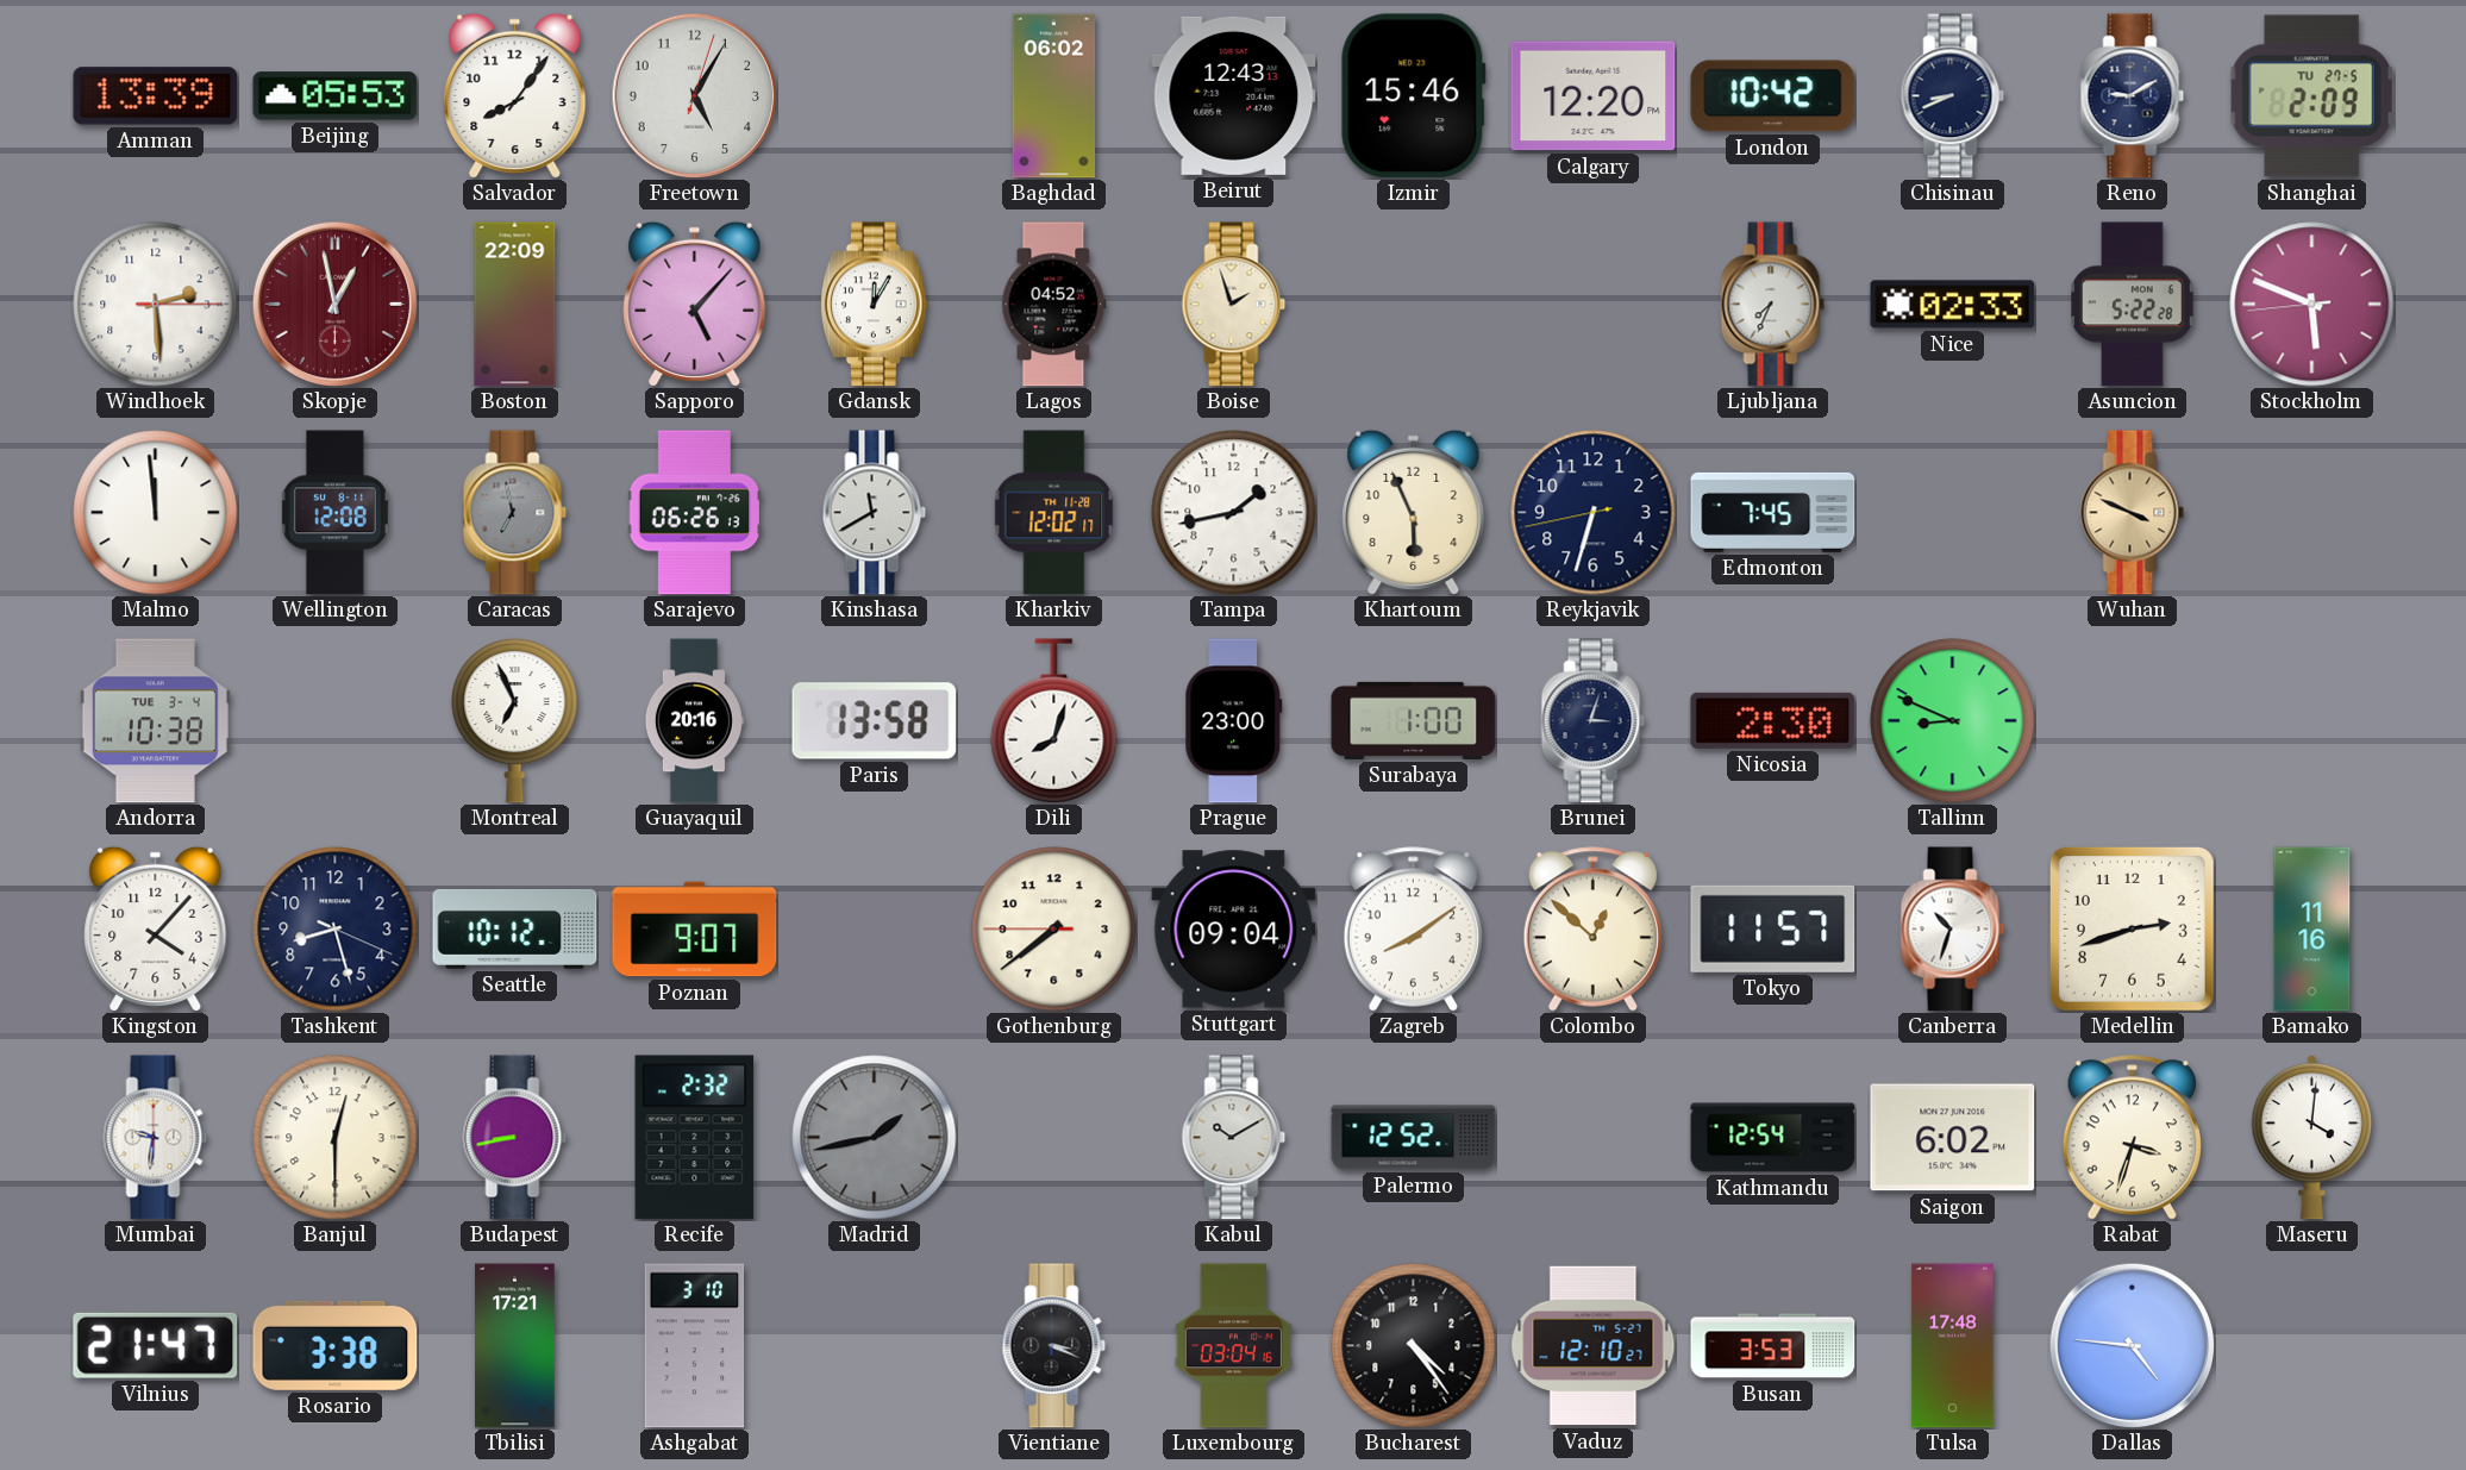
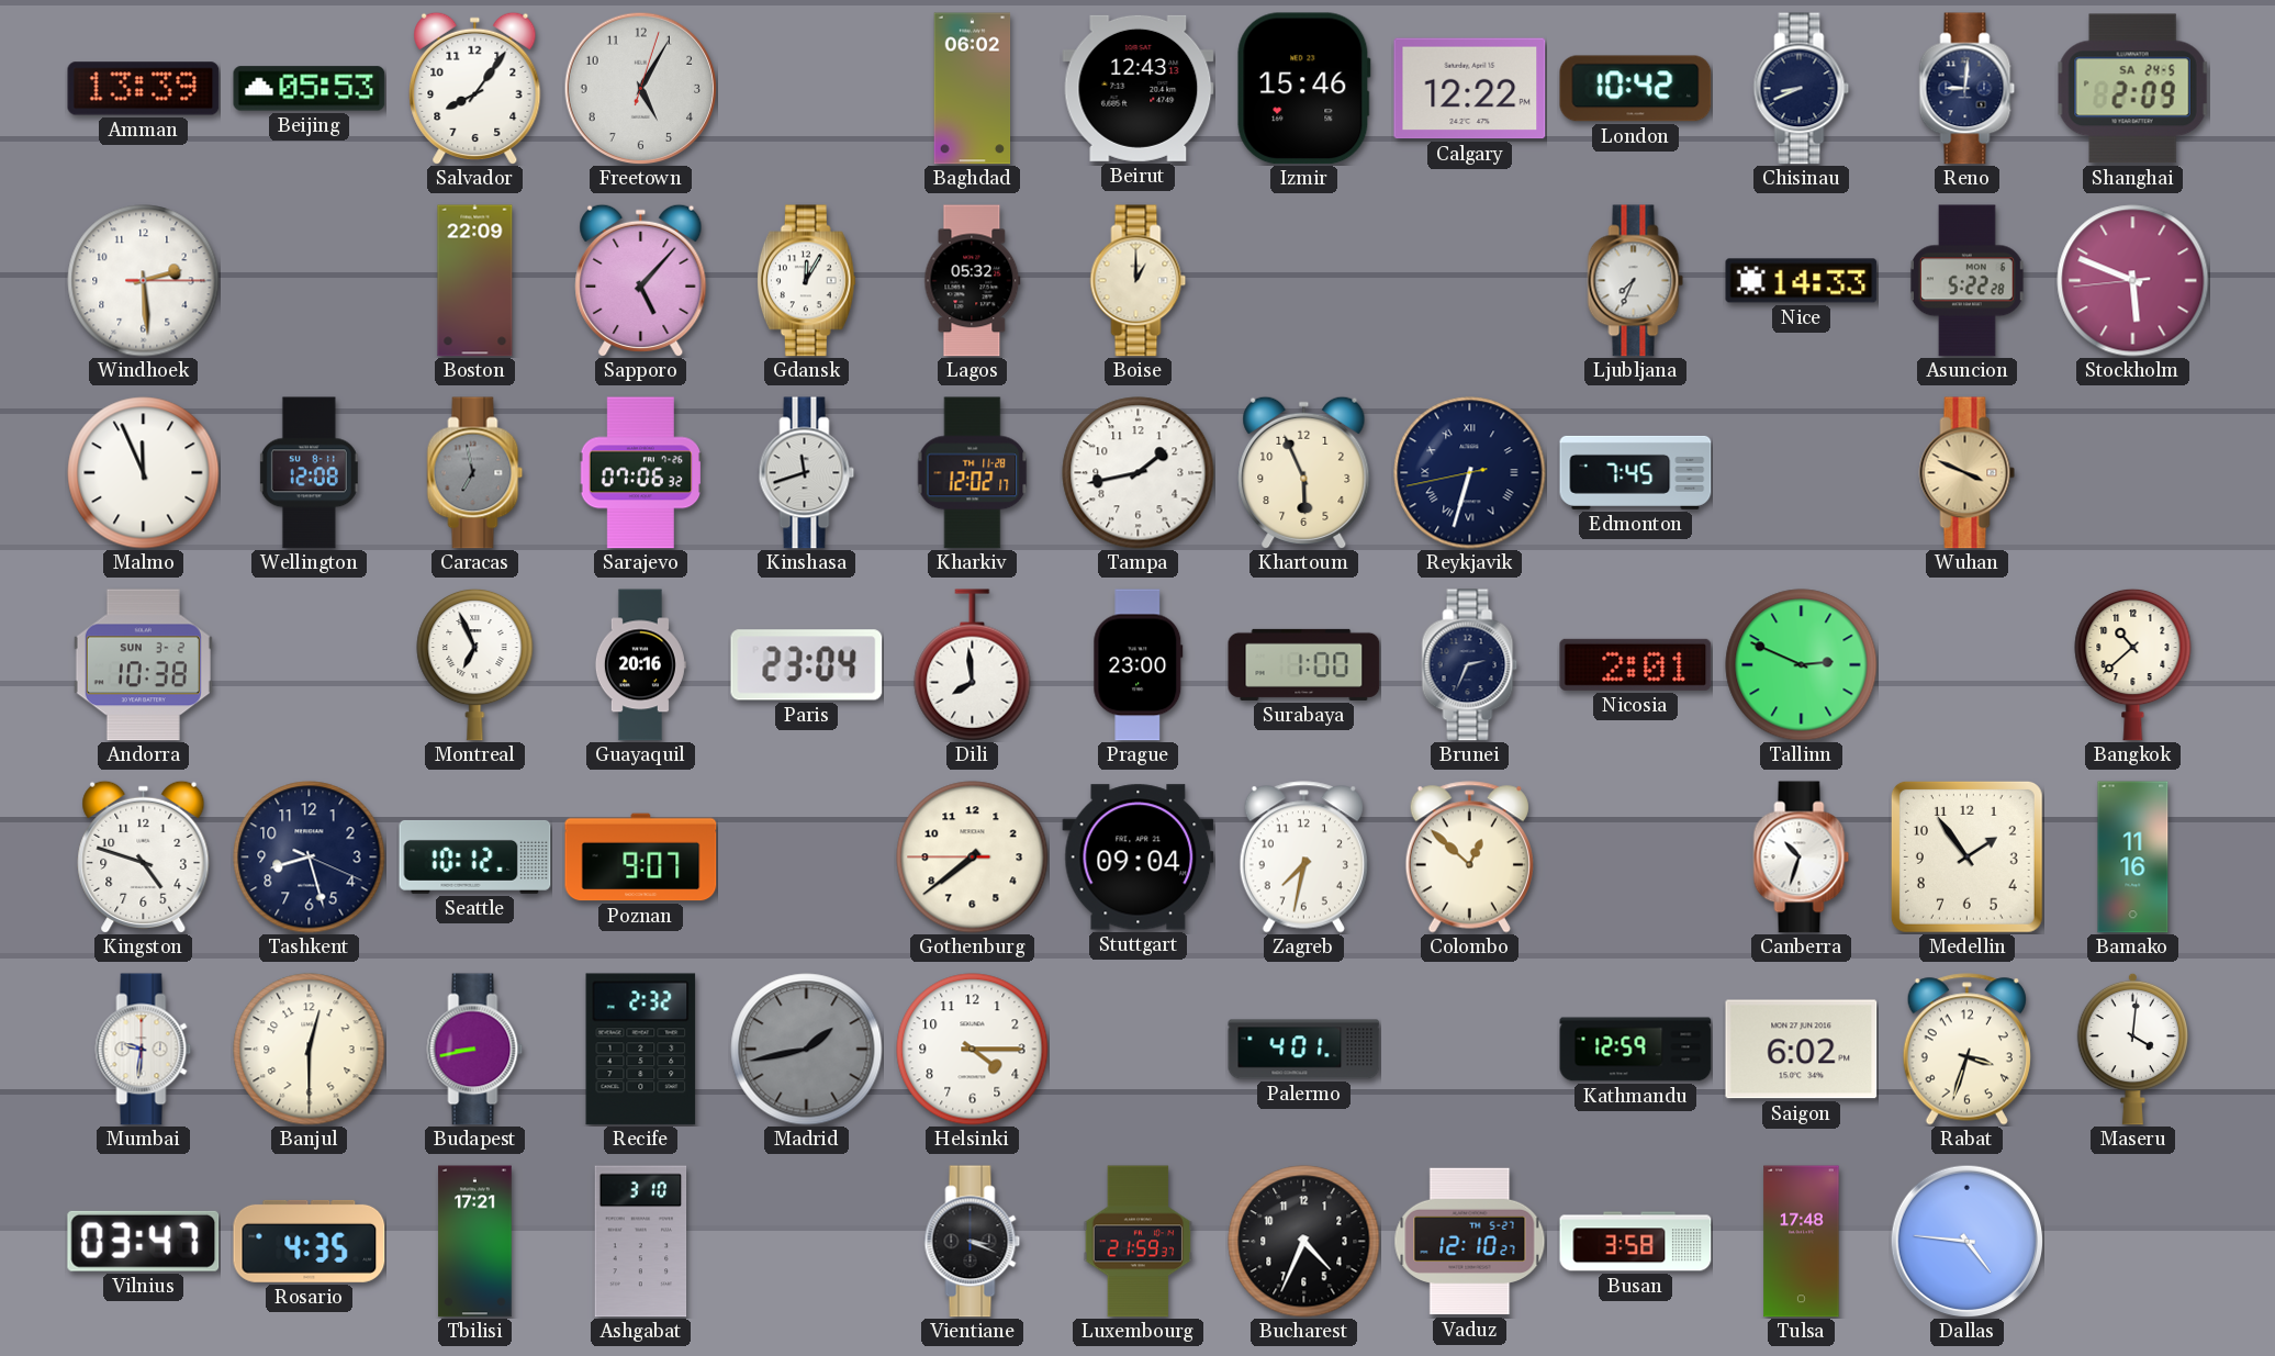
Calgary: 12:20 -> 12:22
Reno: 9:10 -> 9:01
Shanghai date: TU 27-5 -> SA 24-5
Skopje: 12:58 -> none
Lagos: 04:52 -> 05:32
Boise: 1:57 -> 1:00
Nice: 02:33 -> 14:33
Malmo: 11:59 -> 11:56
Sarajevo: 06:26 -> 07:06
Kinshasa: 11:40 -> 11:42
Reykjavik numerals: Arabic -> Roman
Andorra date: TUE 3-4 -> SUN 3-2
Paris: 13:58 -> 23:04
Dili: 8:03 -> 7:59
Brunei: 3:03 -> 2:34
Nicosia: 2:30 -> 2:01
Tallinn: 8:49 -> 2:49
Bangkok: none -> 10:38
Kingston: 4:07 -> 4:48
Zagreb: 8:09 -> 7:32
Tokyo: 11:57 -> none
Medellin: 2:42 -> 1:54
Helsinki: none -> 4:15
Kabul: 10:10 -> none
Palermo: 12:52 -> 4:01
Kathmandu: 12:54 -> 12:59
Vilnius: 21:47 -> 03:47
Rosario: 3:38 -> 4:35
Luxembourg: 03:04 -> 21:59
Bucharest: 4:24 -> 4:34
Busan: 3:53 -> 3:58
